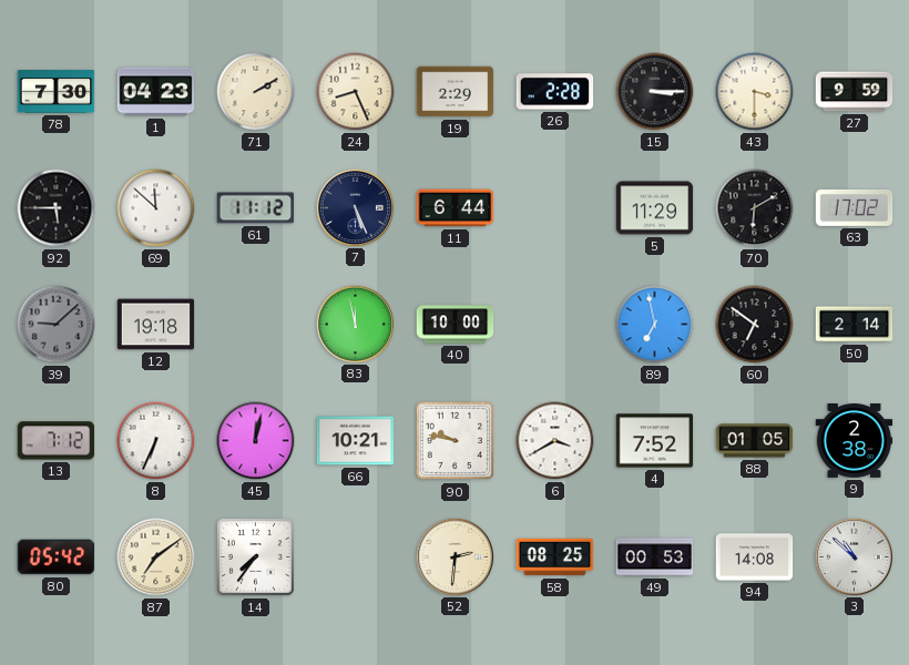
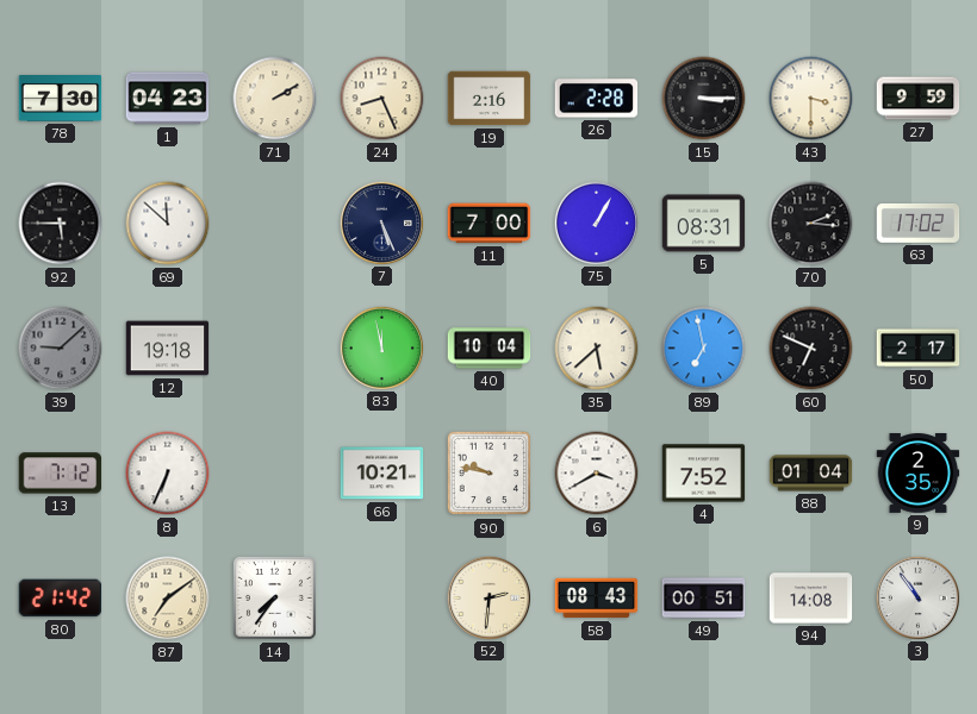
19: 2:29 -> 2:16
61: 11:12 -> none
11: 6:44 -> 7:00
75: none -> 1:05
5: 11:29 -> 08:31
70: 6:10 -> 2:16
40: 10:00 -> 10:04
35: none -> 5:38
60: 6:51 -> 6:49
50: 2:14 -> 2:17
45: 12:02 -> none
88: 01:05 -> 01:04
9: 2:38 -> 2:35
80: 05:42 -> 21:42
58: 08:25 -> 08:43
49: 00:53 -> 00:51
3: 10:52 -> 10:54
